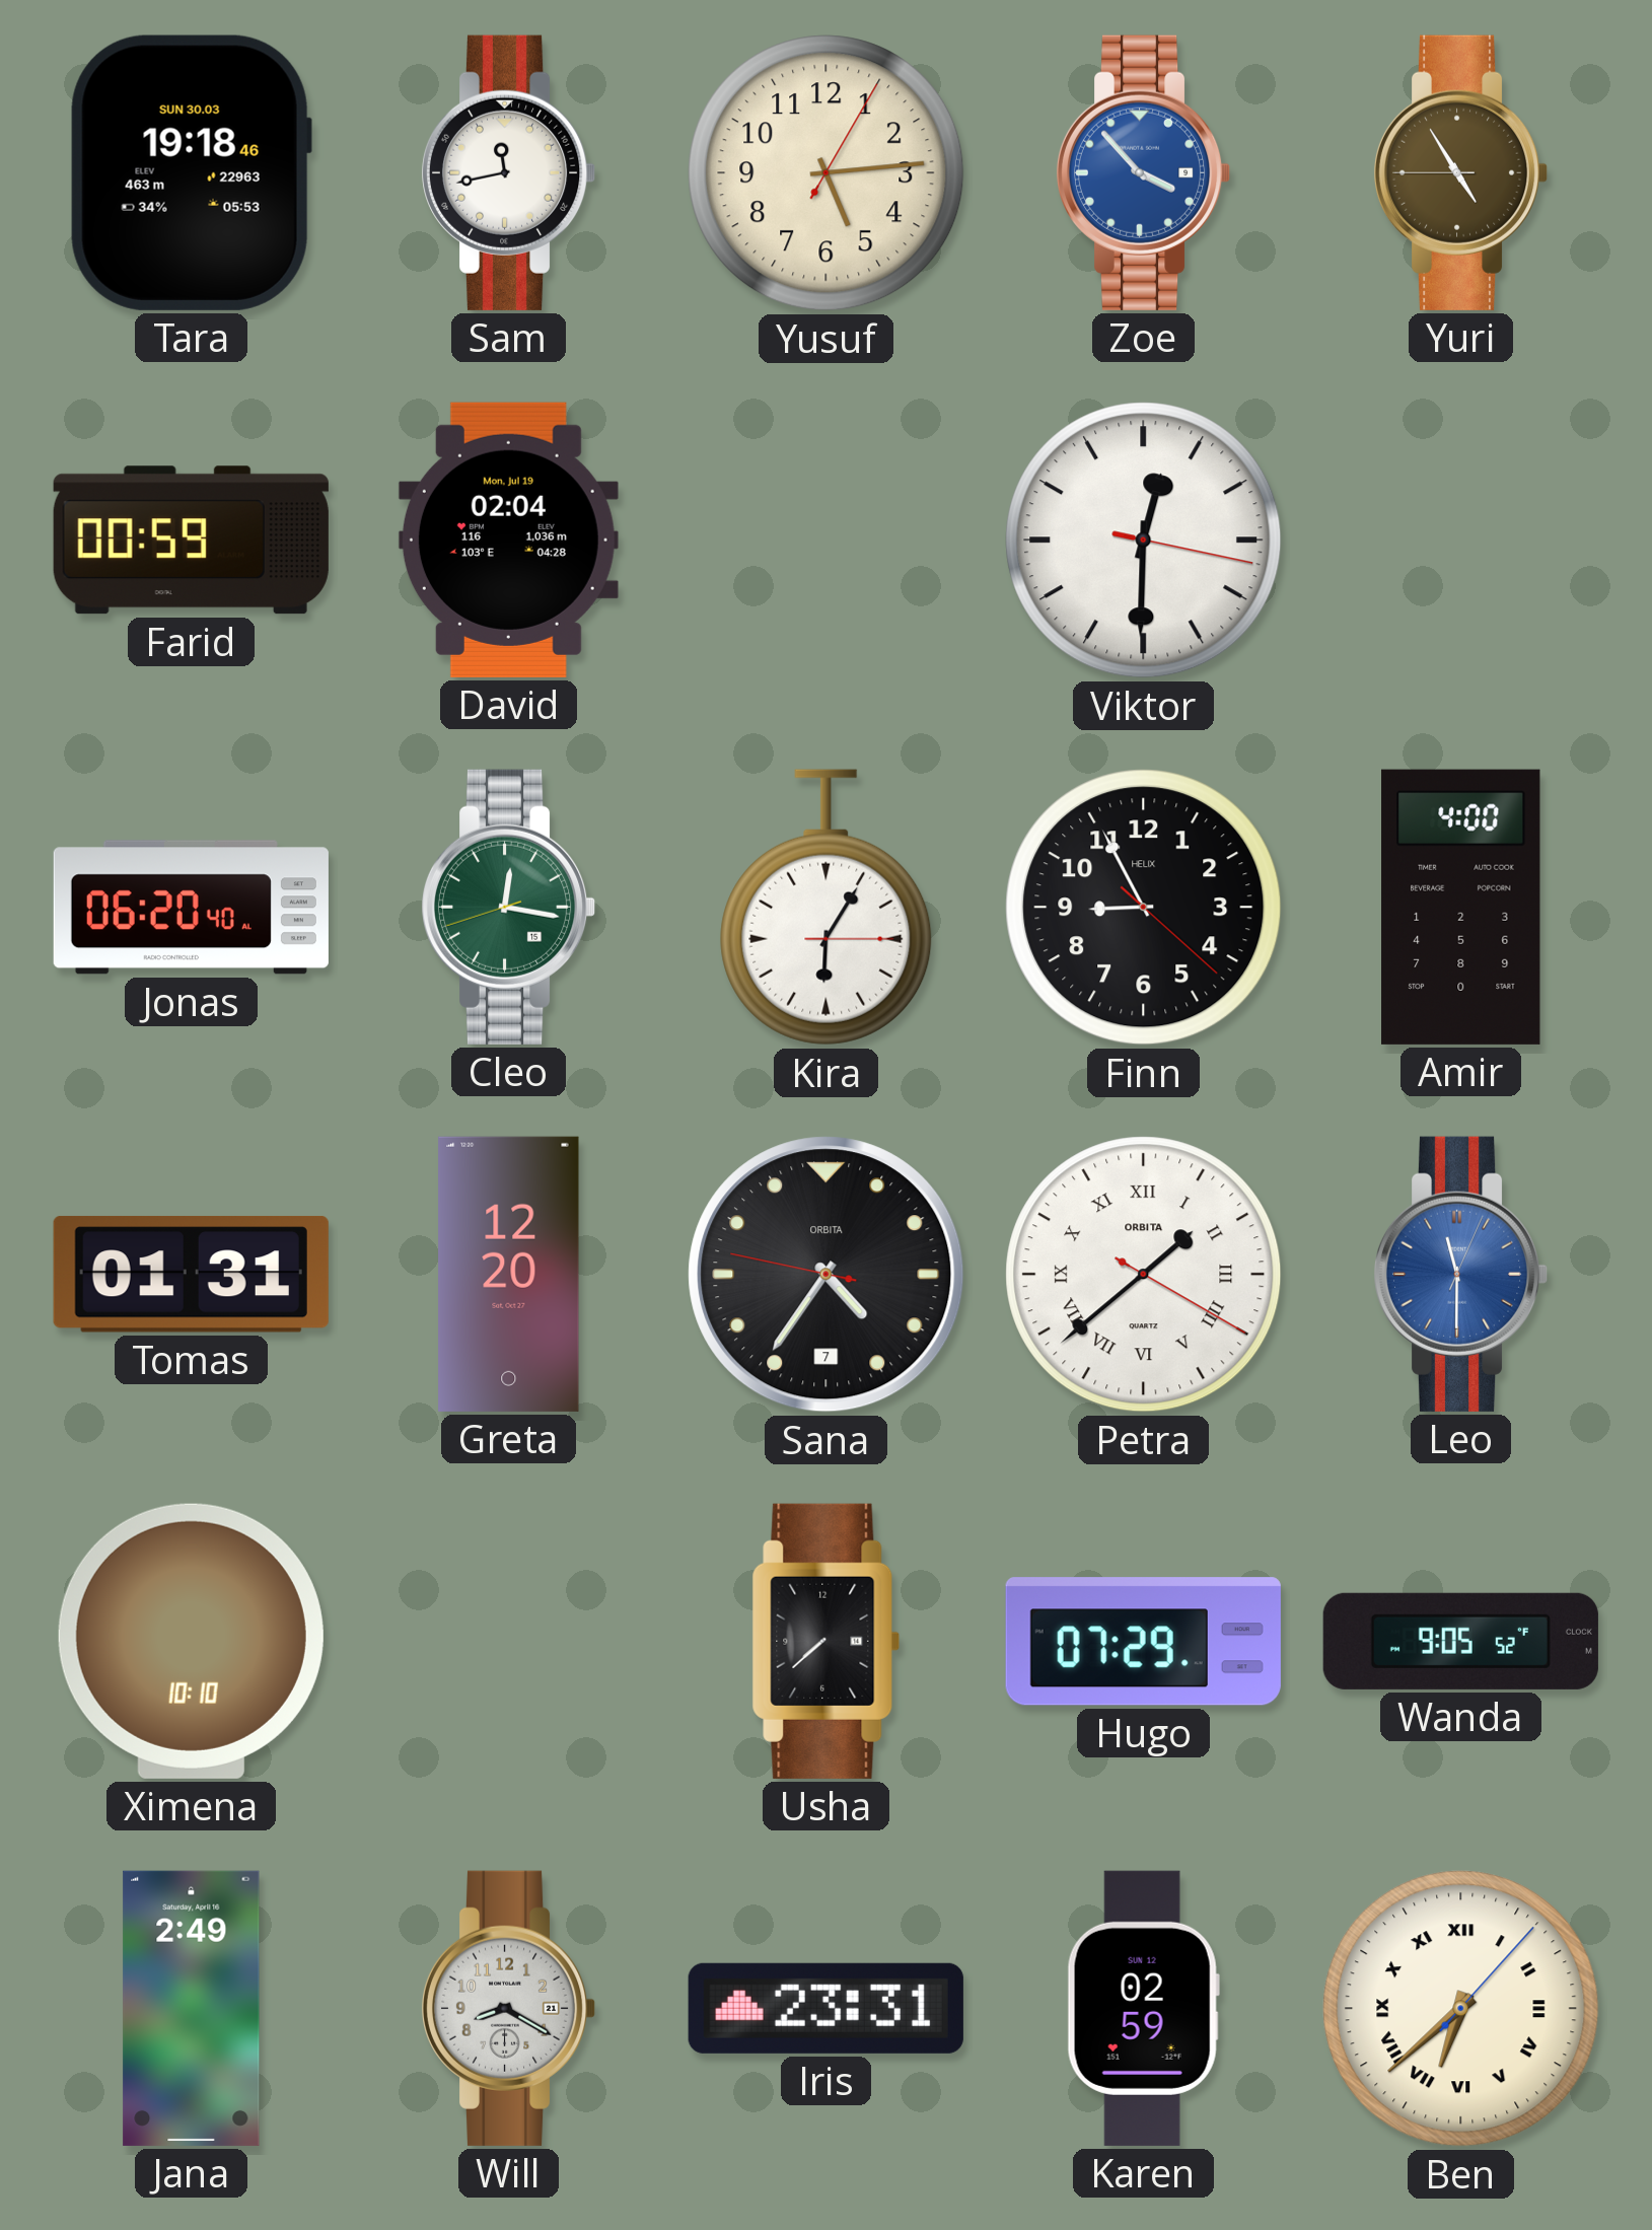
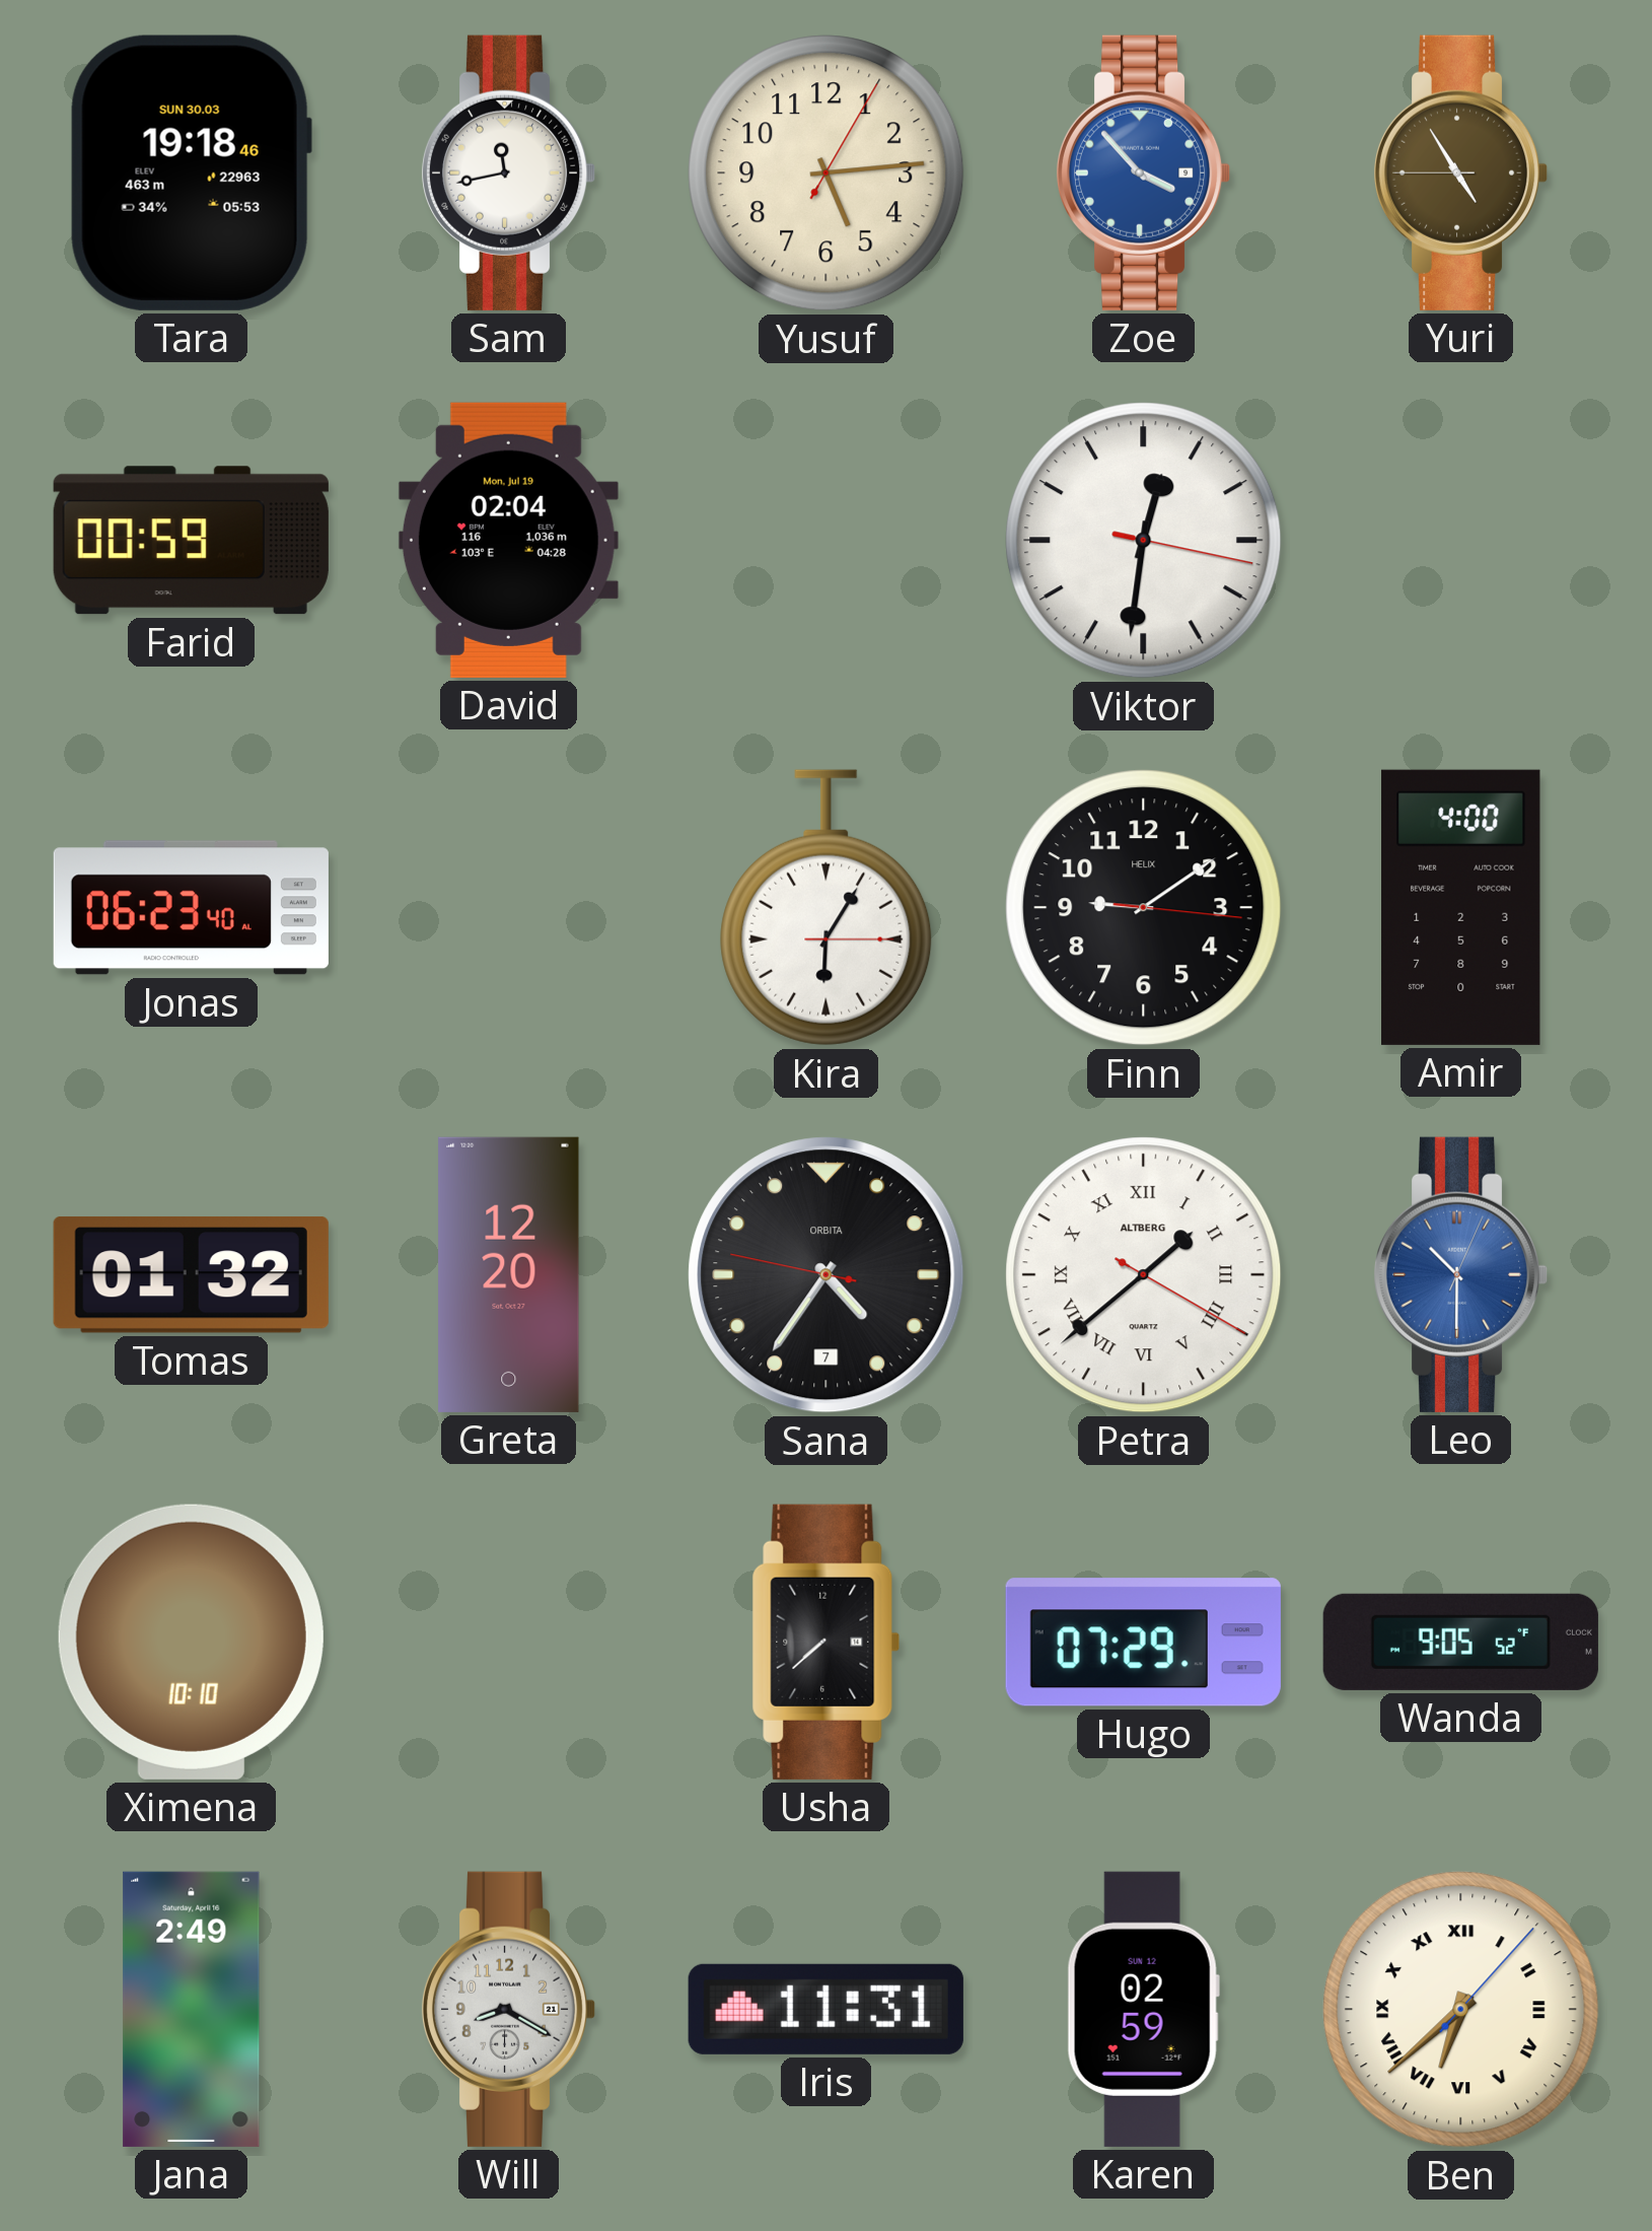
Viktor: 12:30 -> 12:31
Jonas: 06:20 -> 06:23
Cleo: 12:16 -> none
Finn: 8:55 -> 9:09
Tomas: 01:31 -> 01:32
Petra brand: ORBITA -> ALTBERG
Leo: 11:30 -> 10:30
Iris: 23:31 -> 11:31
